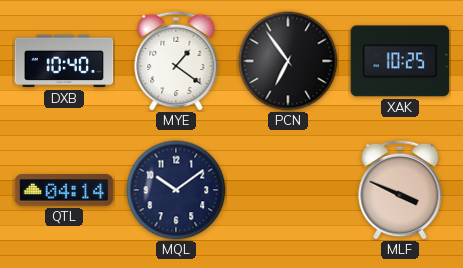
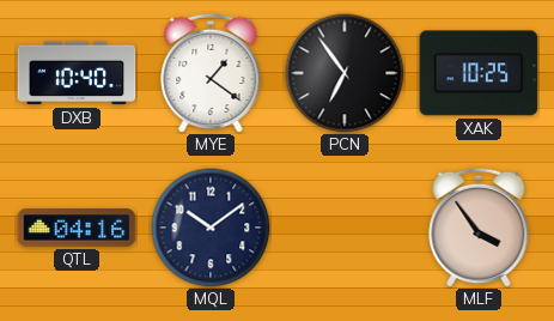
QTL: 04:14 -> 04:16
MLF: 3:49 -> 3:54
